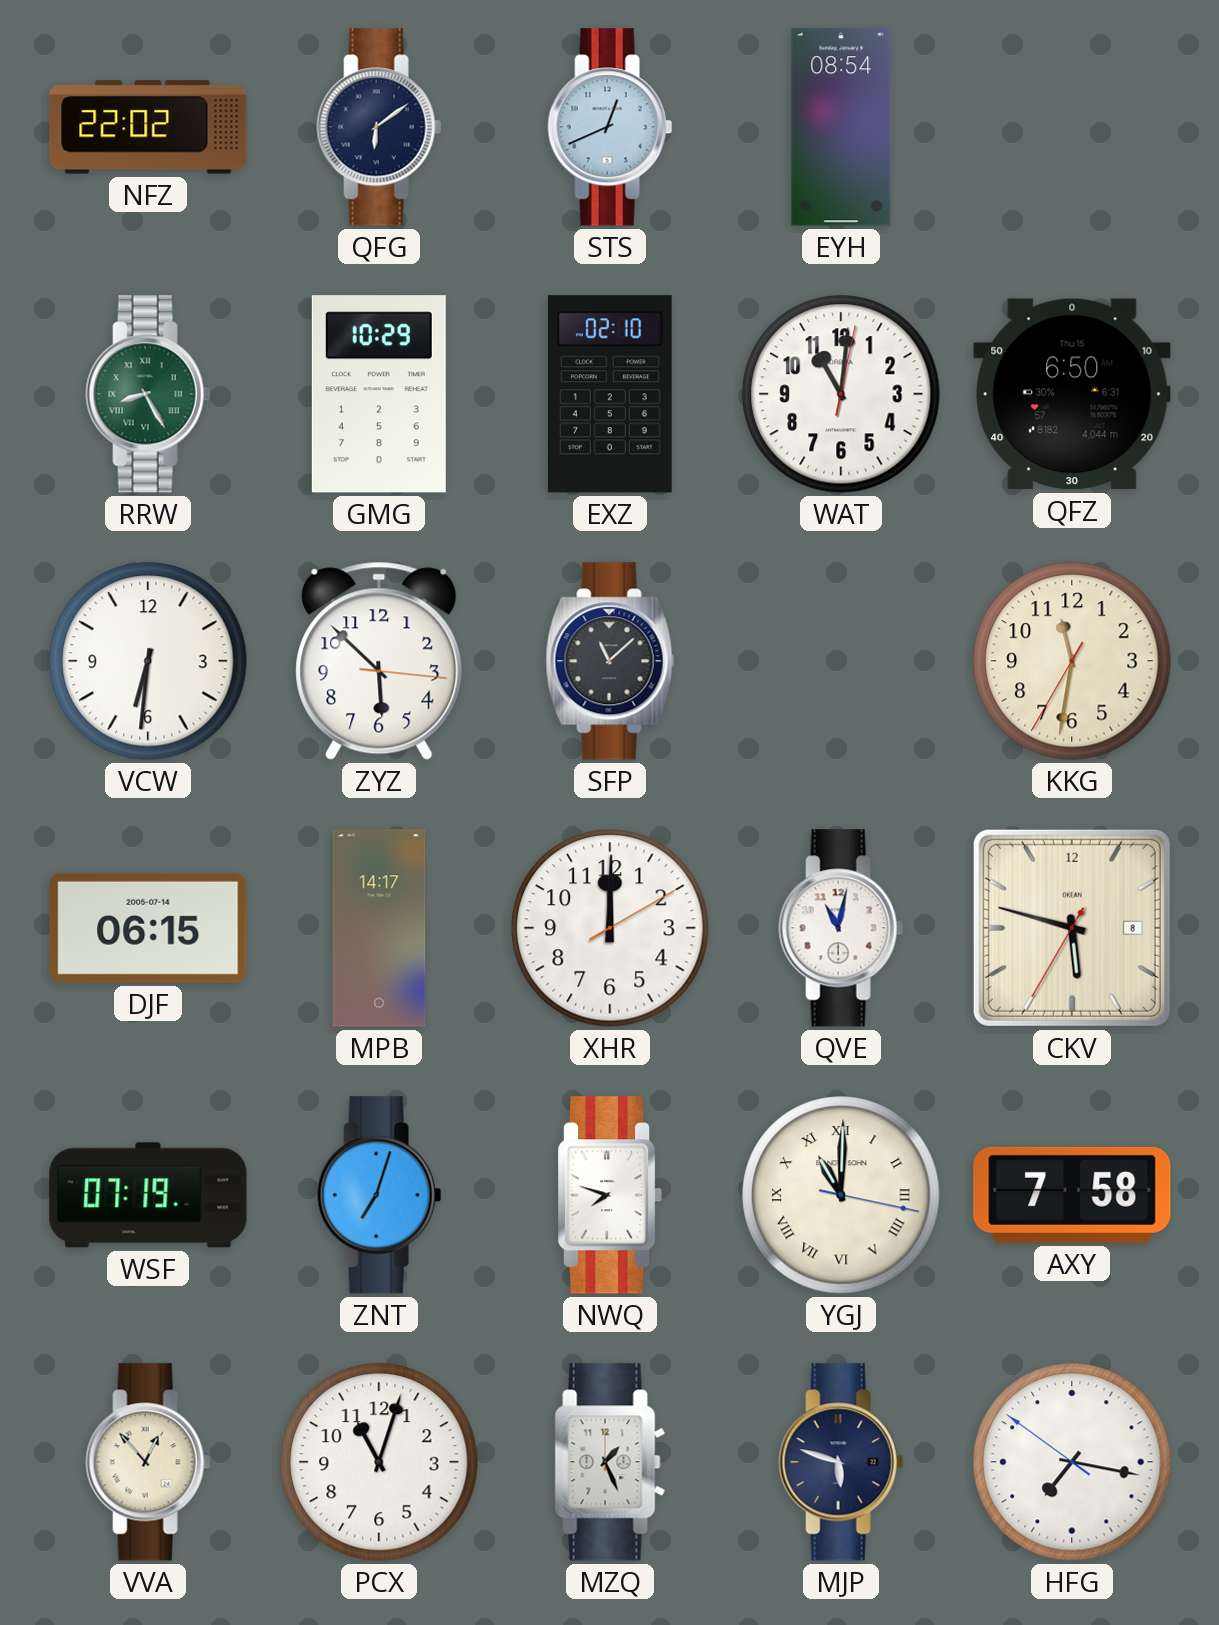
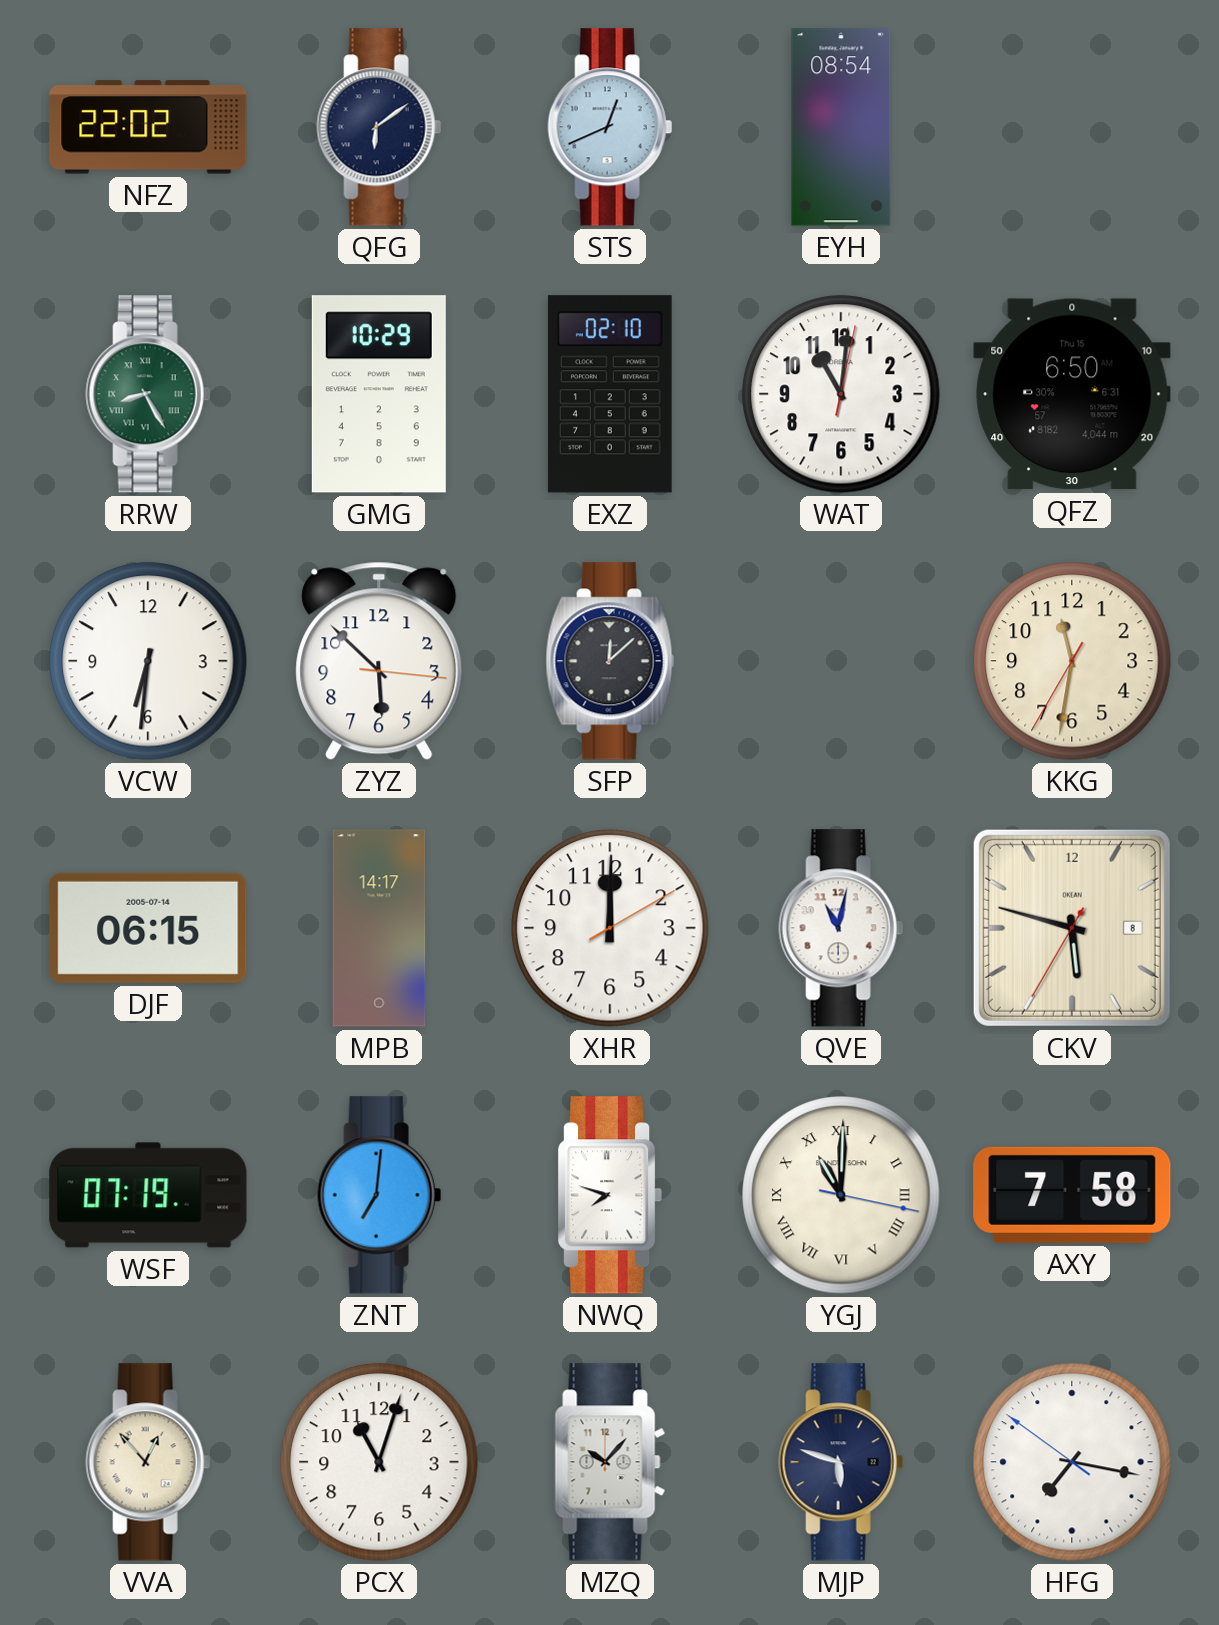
SFP: 11:08 -> 12:08
ZNT: 7:03 -> 7:01
MZQ: 1:26 -> 10:07
